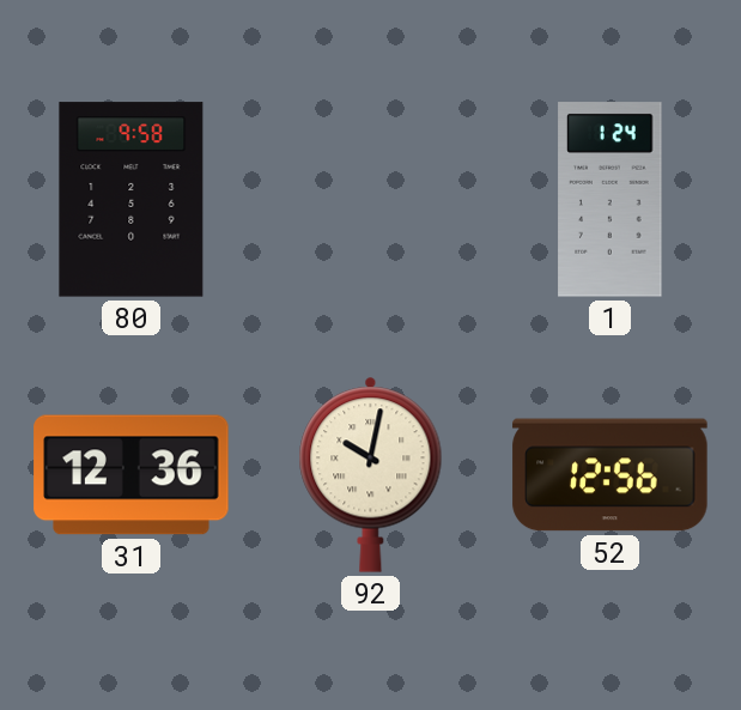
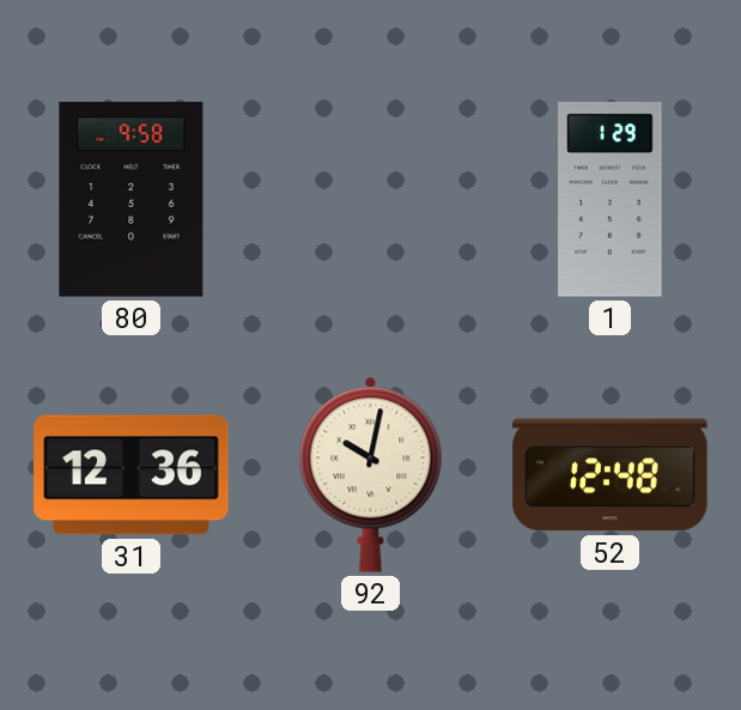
1: 1:24 -> 1:29
52: 12:56 -> 12:48
